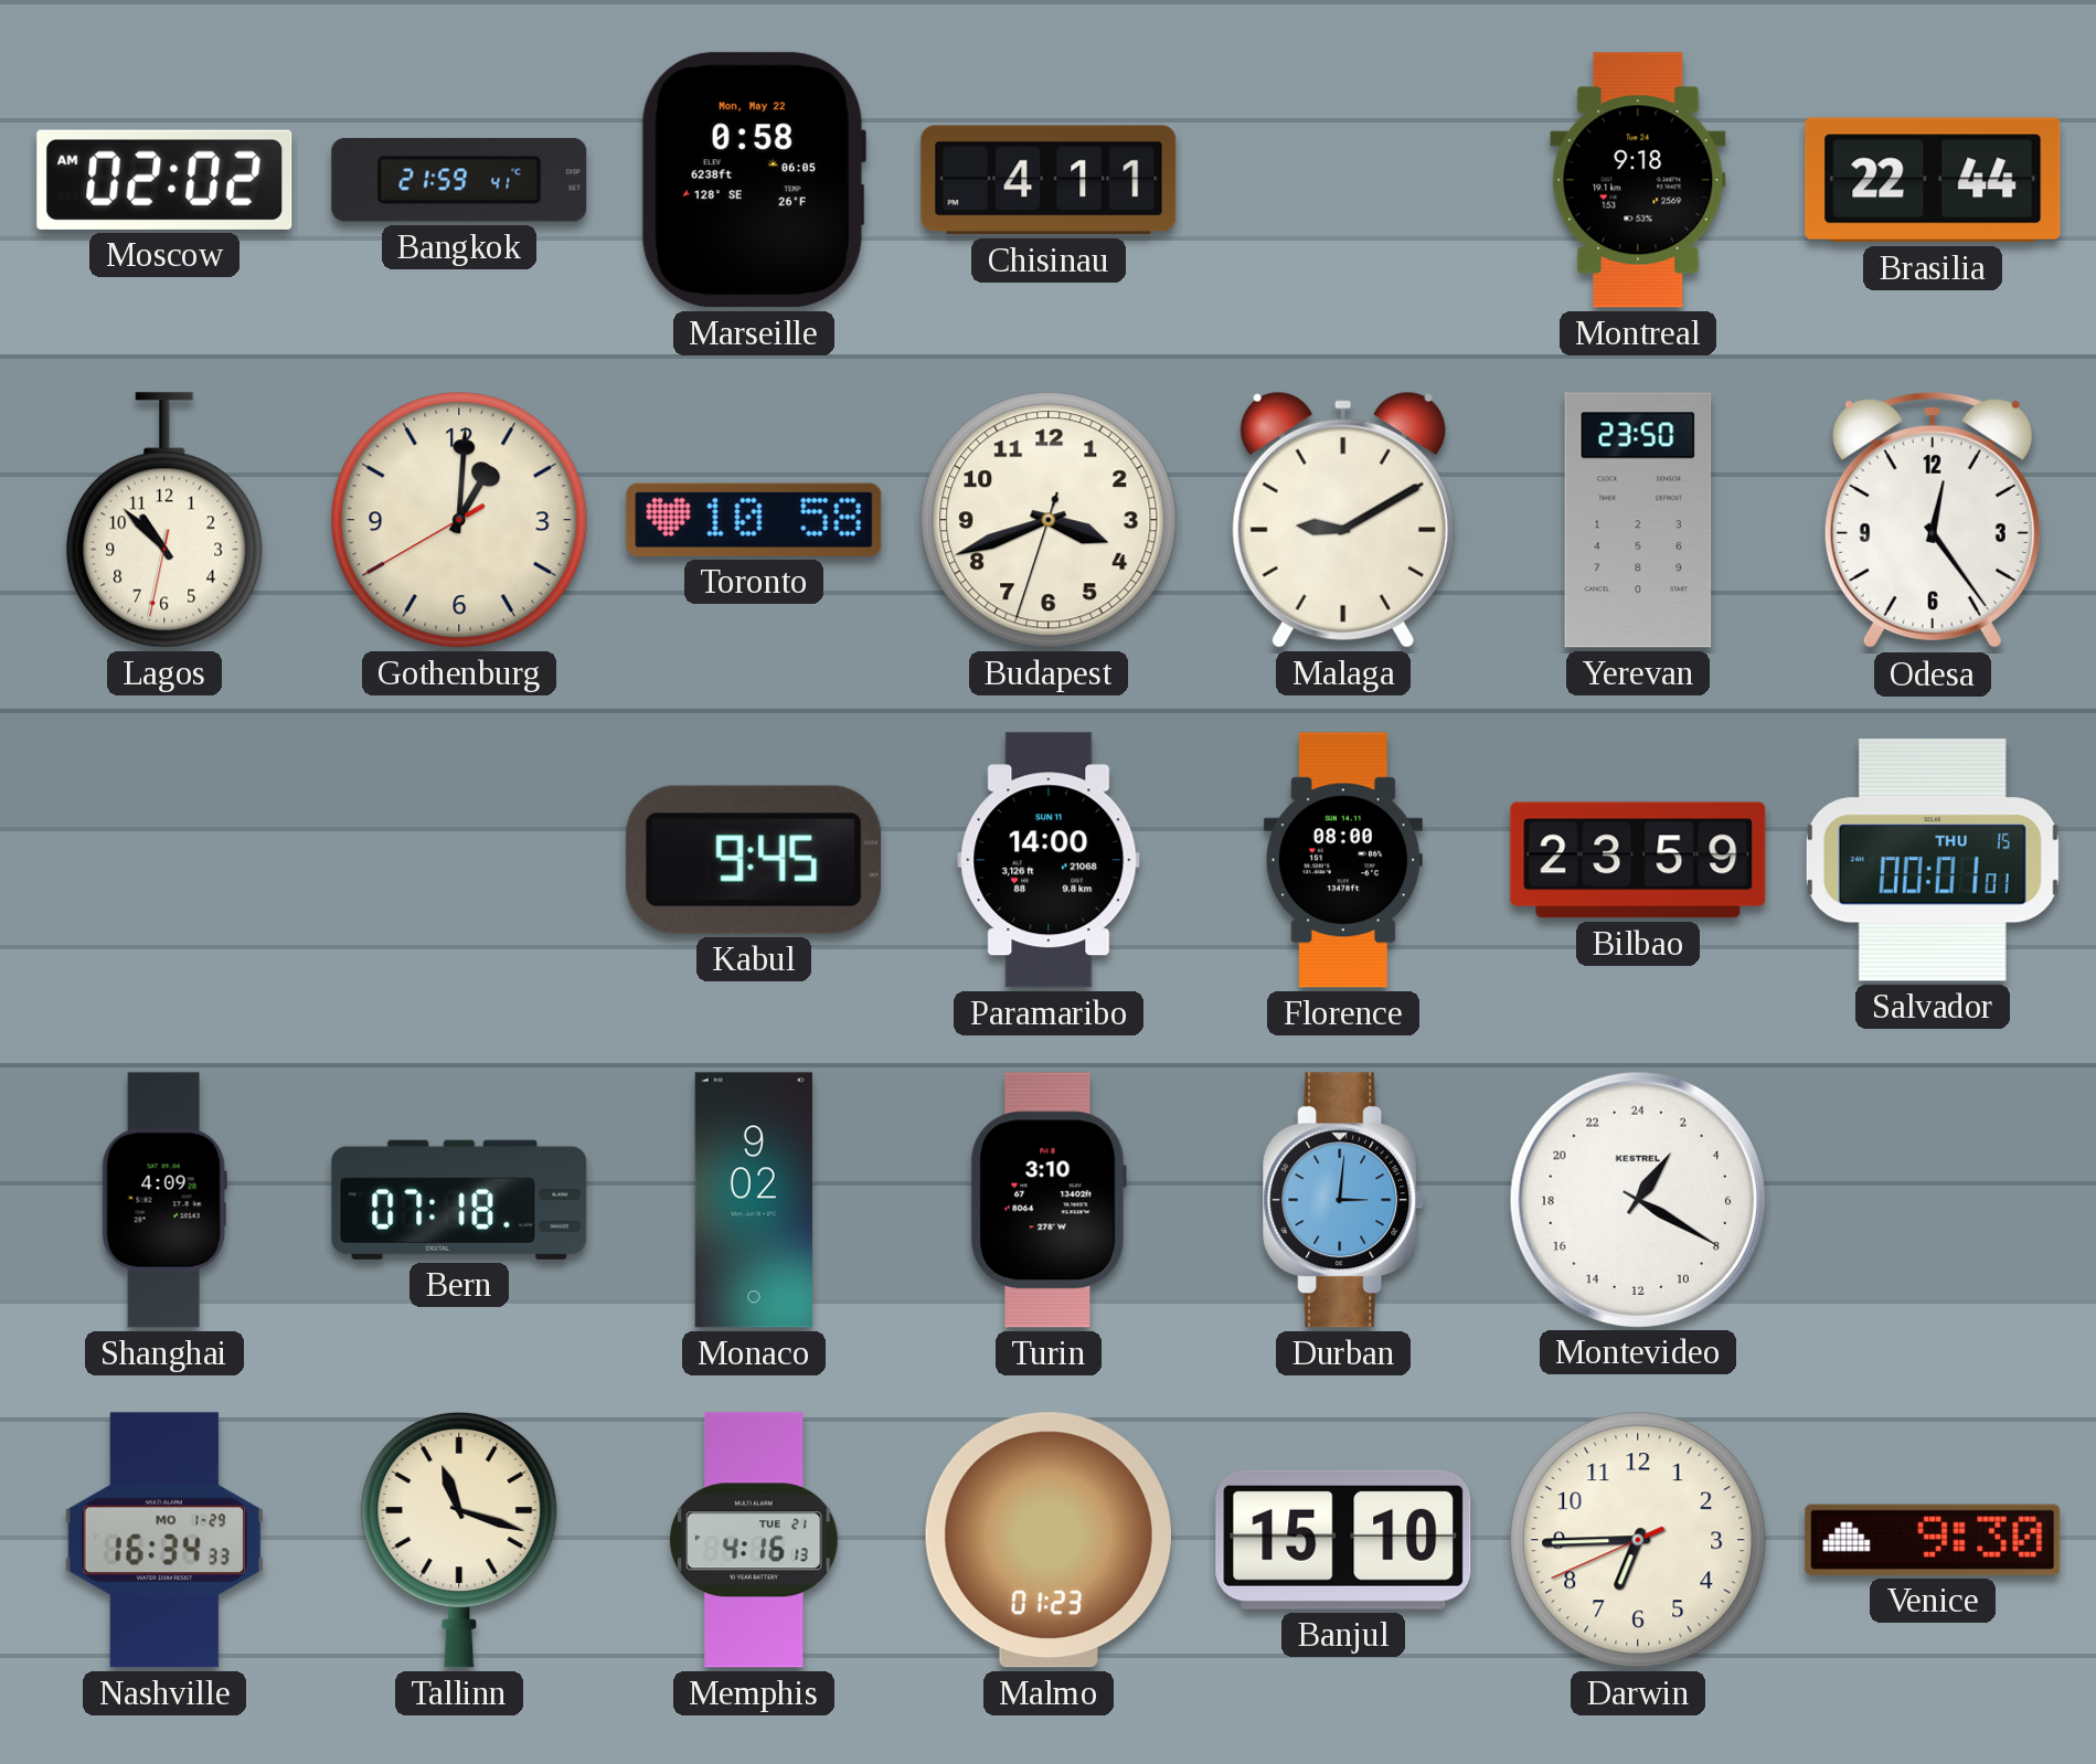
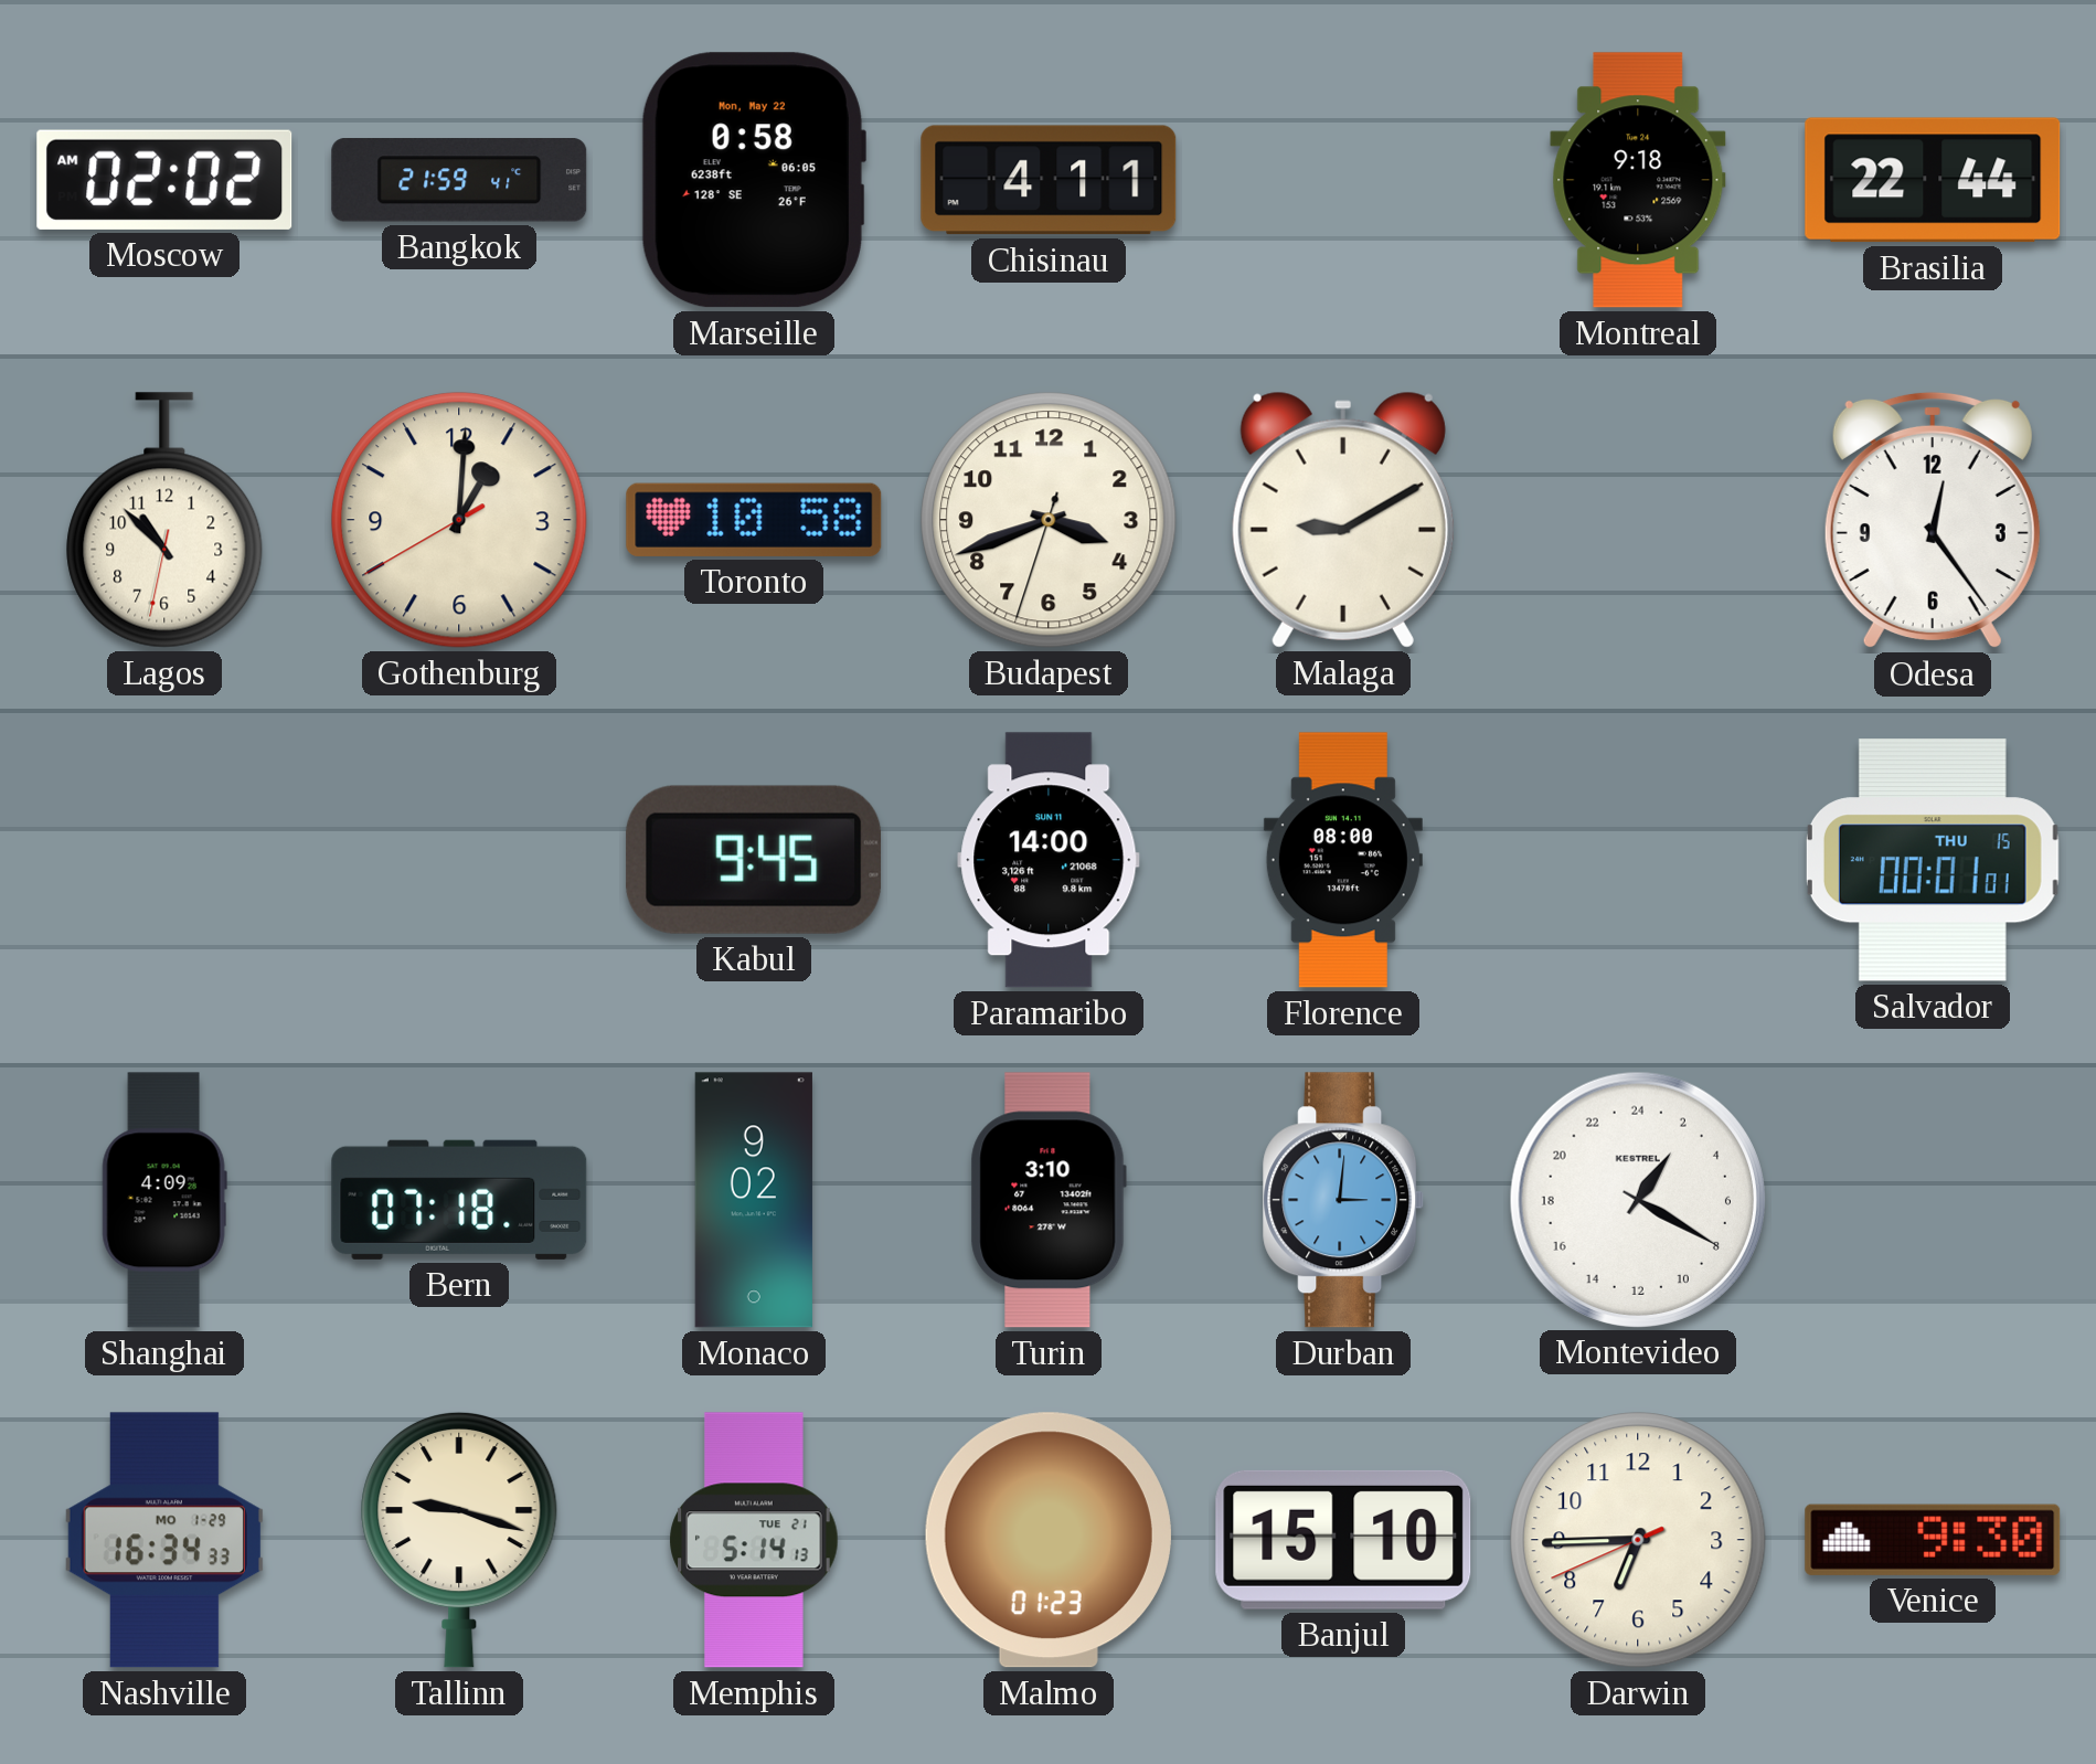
Yerevan: 23:50 -> none
Bilbao: 23:59 -> none
Tallinn: 11:18 -> 9:18
Memphis: 4:16 -> 5:14
